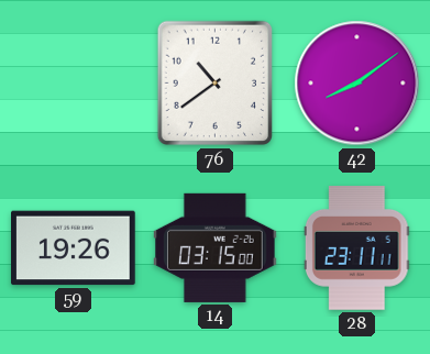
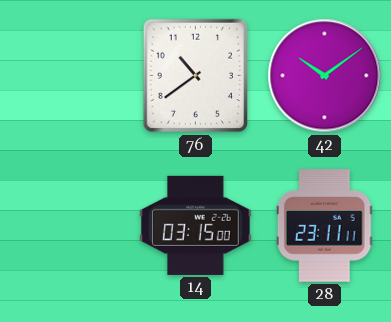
42: 8:09 -> 10:09
59: 19:26 -> none
